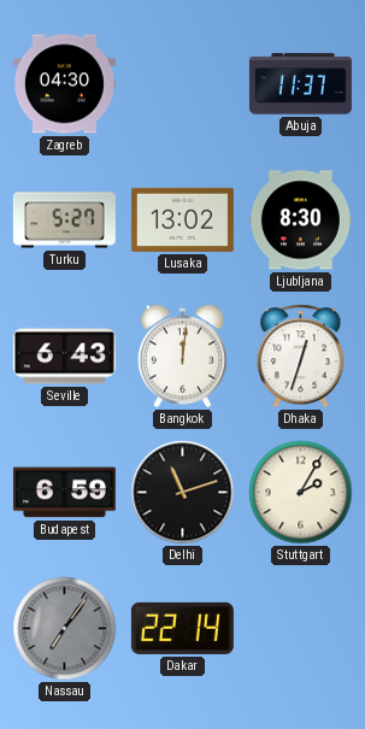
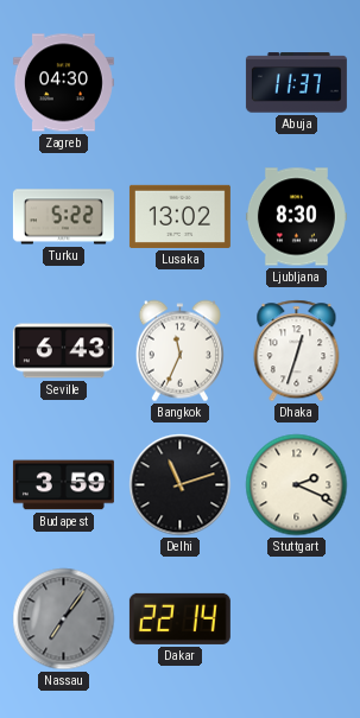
Turku: 5:27 -> 5:22
Bangkok: 12:01 -> 11:34
Budapest: 6:59 -> 3:59
Stuttgart: 2:05 -> 2:19
